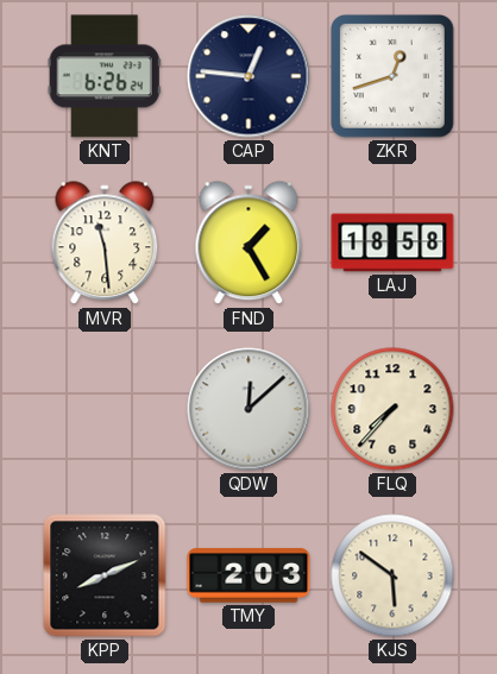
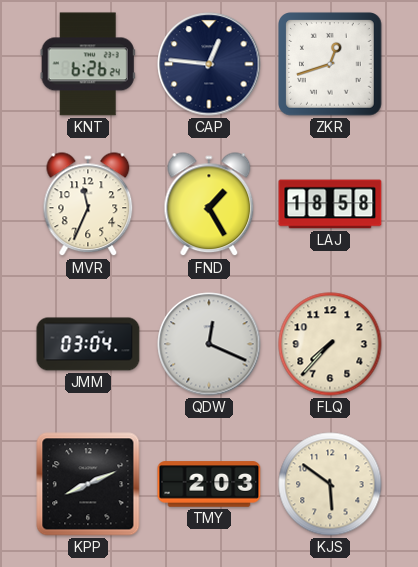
MVR: 11:29 -> 11:34
JMM: none -> 03:04
QDW: 12:08 -> 12:19
